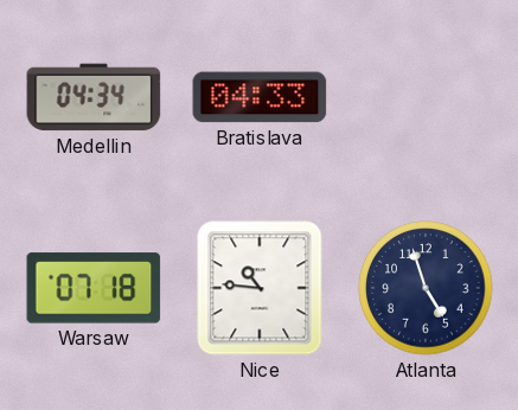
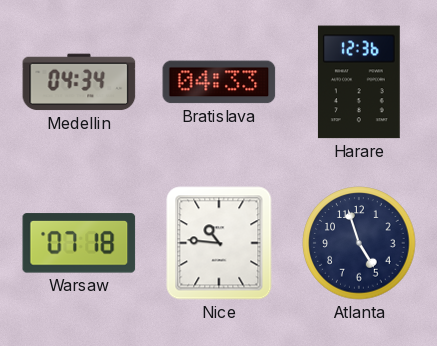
Harare: none -> 12:36
